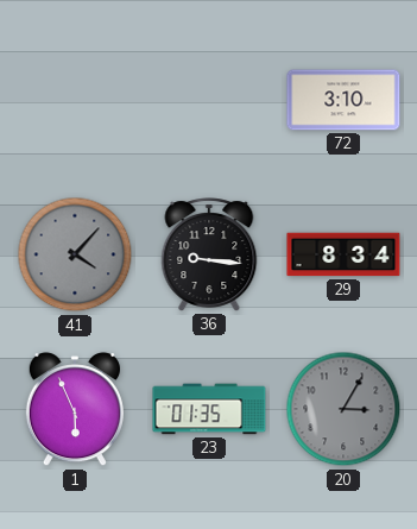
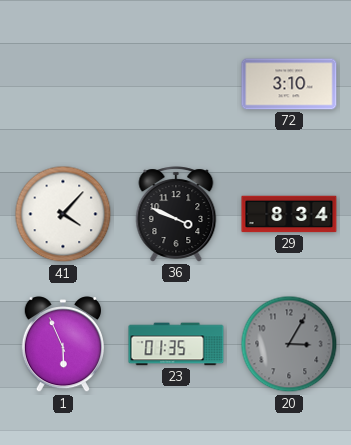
41 dial: grey -> white
36: 9:16 -> 3:49
